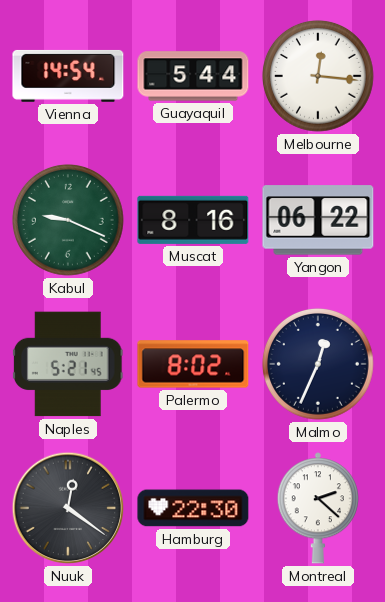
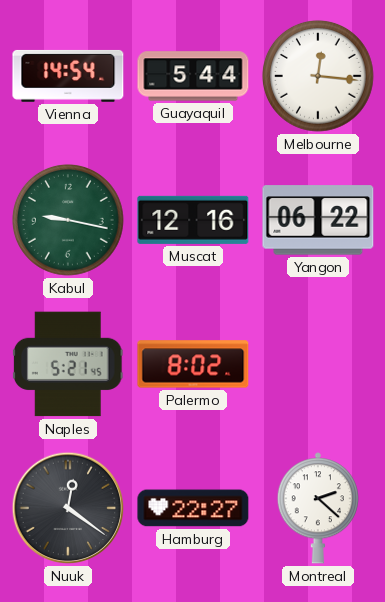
Kabul: 9:19 -> 9:17
Muscat: 8:16 -> 12:16
Malmo: 12:34 -> none
Hamburg: 22:30 -> 22:27
